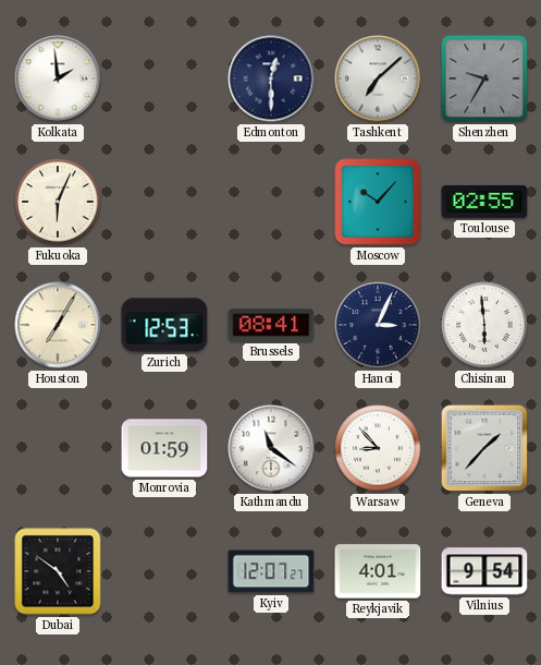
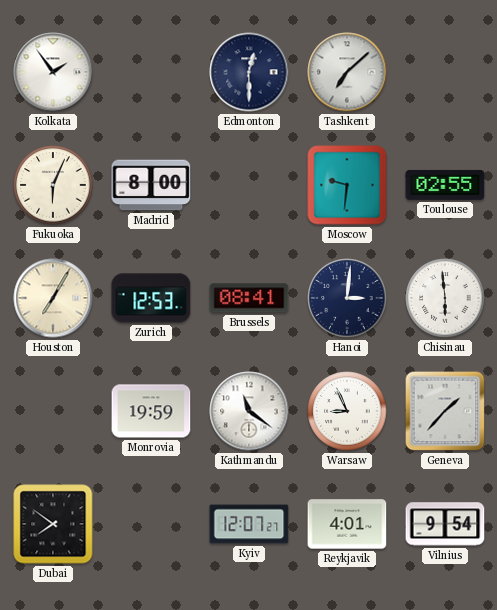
Kolkata: 1:59 -> 1:54
Shenzhen: 9:35 -> none
Madrid: none -> 8:00
Moscow: 10:07 -> 9:31
Hanoi: 3:04 -> 3:01
Monrovia: 01:59 -> 19:59
Warsaw: 8:53 -> 8:56
Dubai: 4:51 -> 7:51
